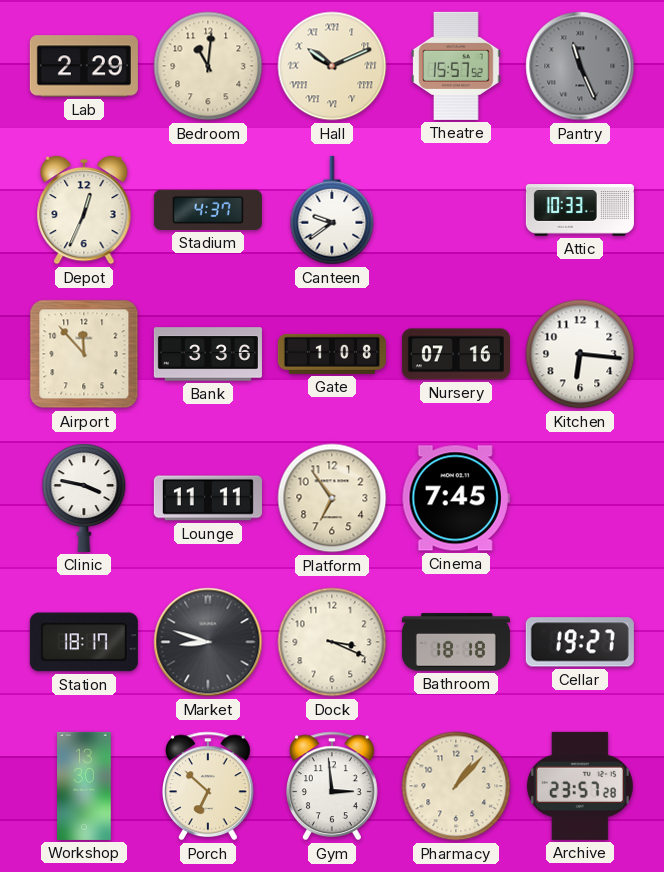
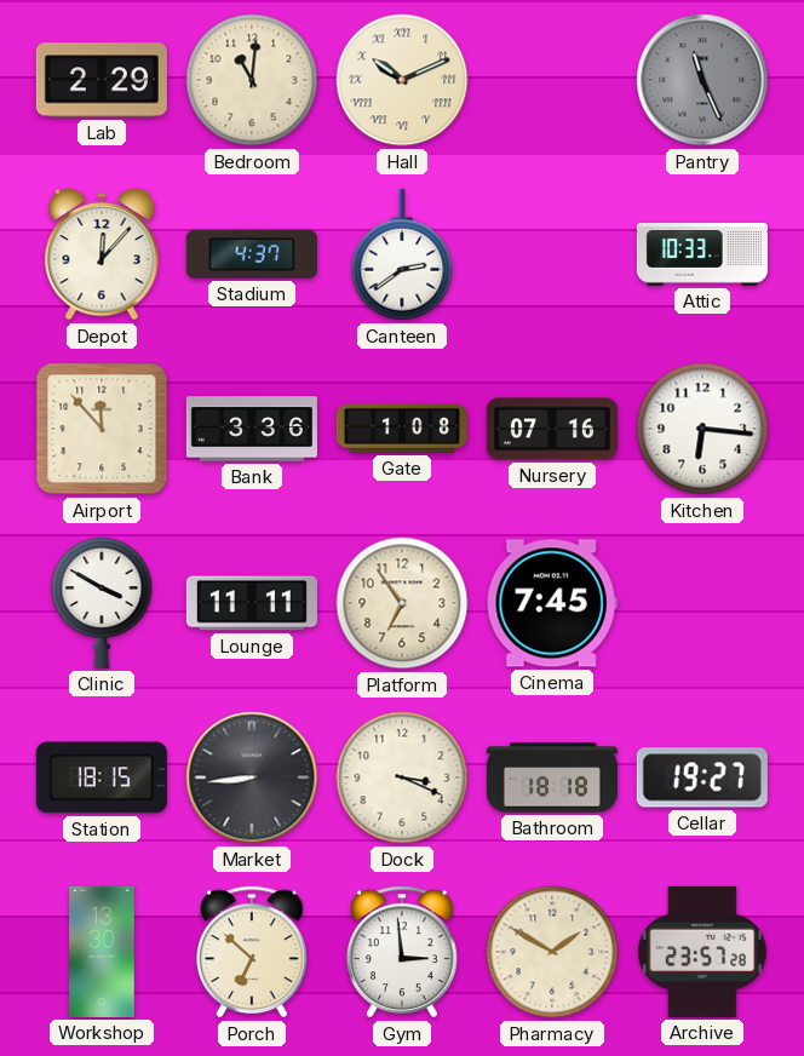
Theatre: 15:57 -> none
Depot: 12:34 -> 12:07
Canteen: 9:39 -> 2:39
Clinic: 3:47 -> 3:50
Station: 18:17 -> 18:15
Market: 8:48 -> 8:44
Pharmacy: 1:07 -> 1:50
